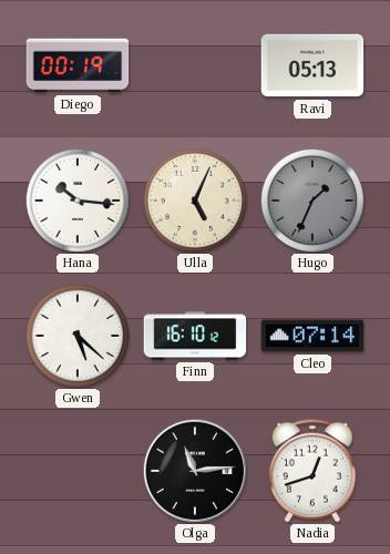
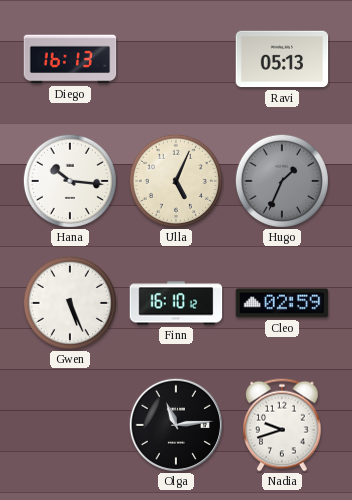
Diego: 00:19 -> 16:13
Gwen: 5:22 -> 5:26
Cleo: 07:14 -> 02:59
Nadia: 12:42 -> 9:42
